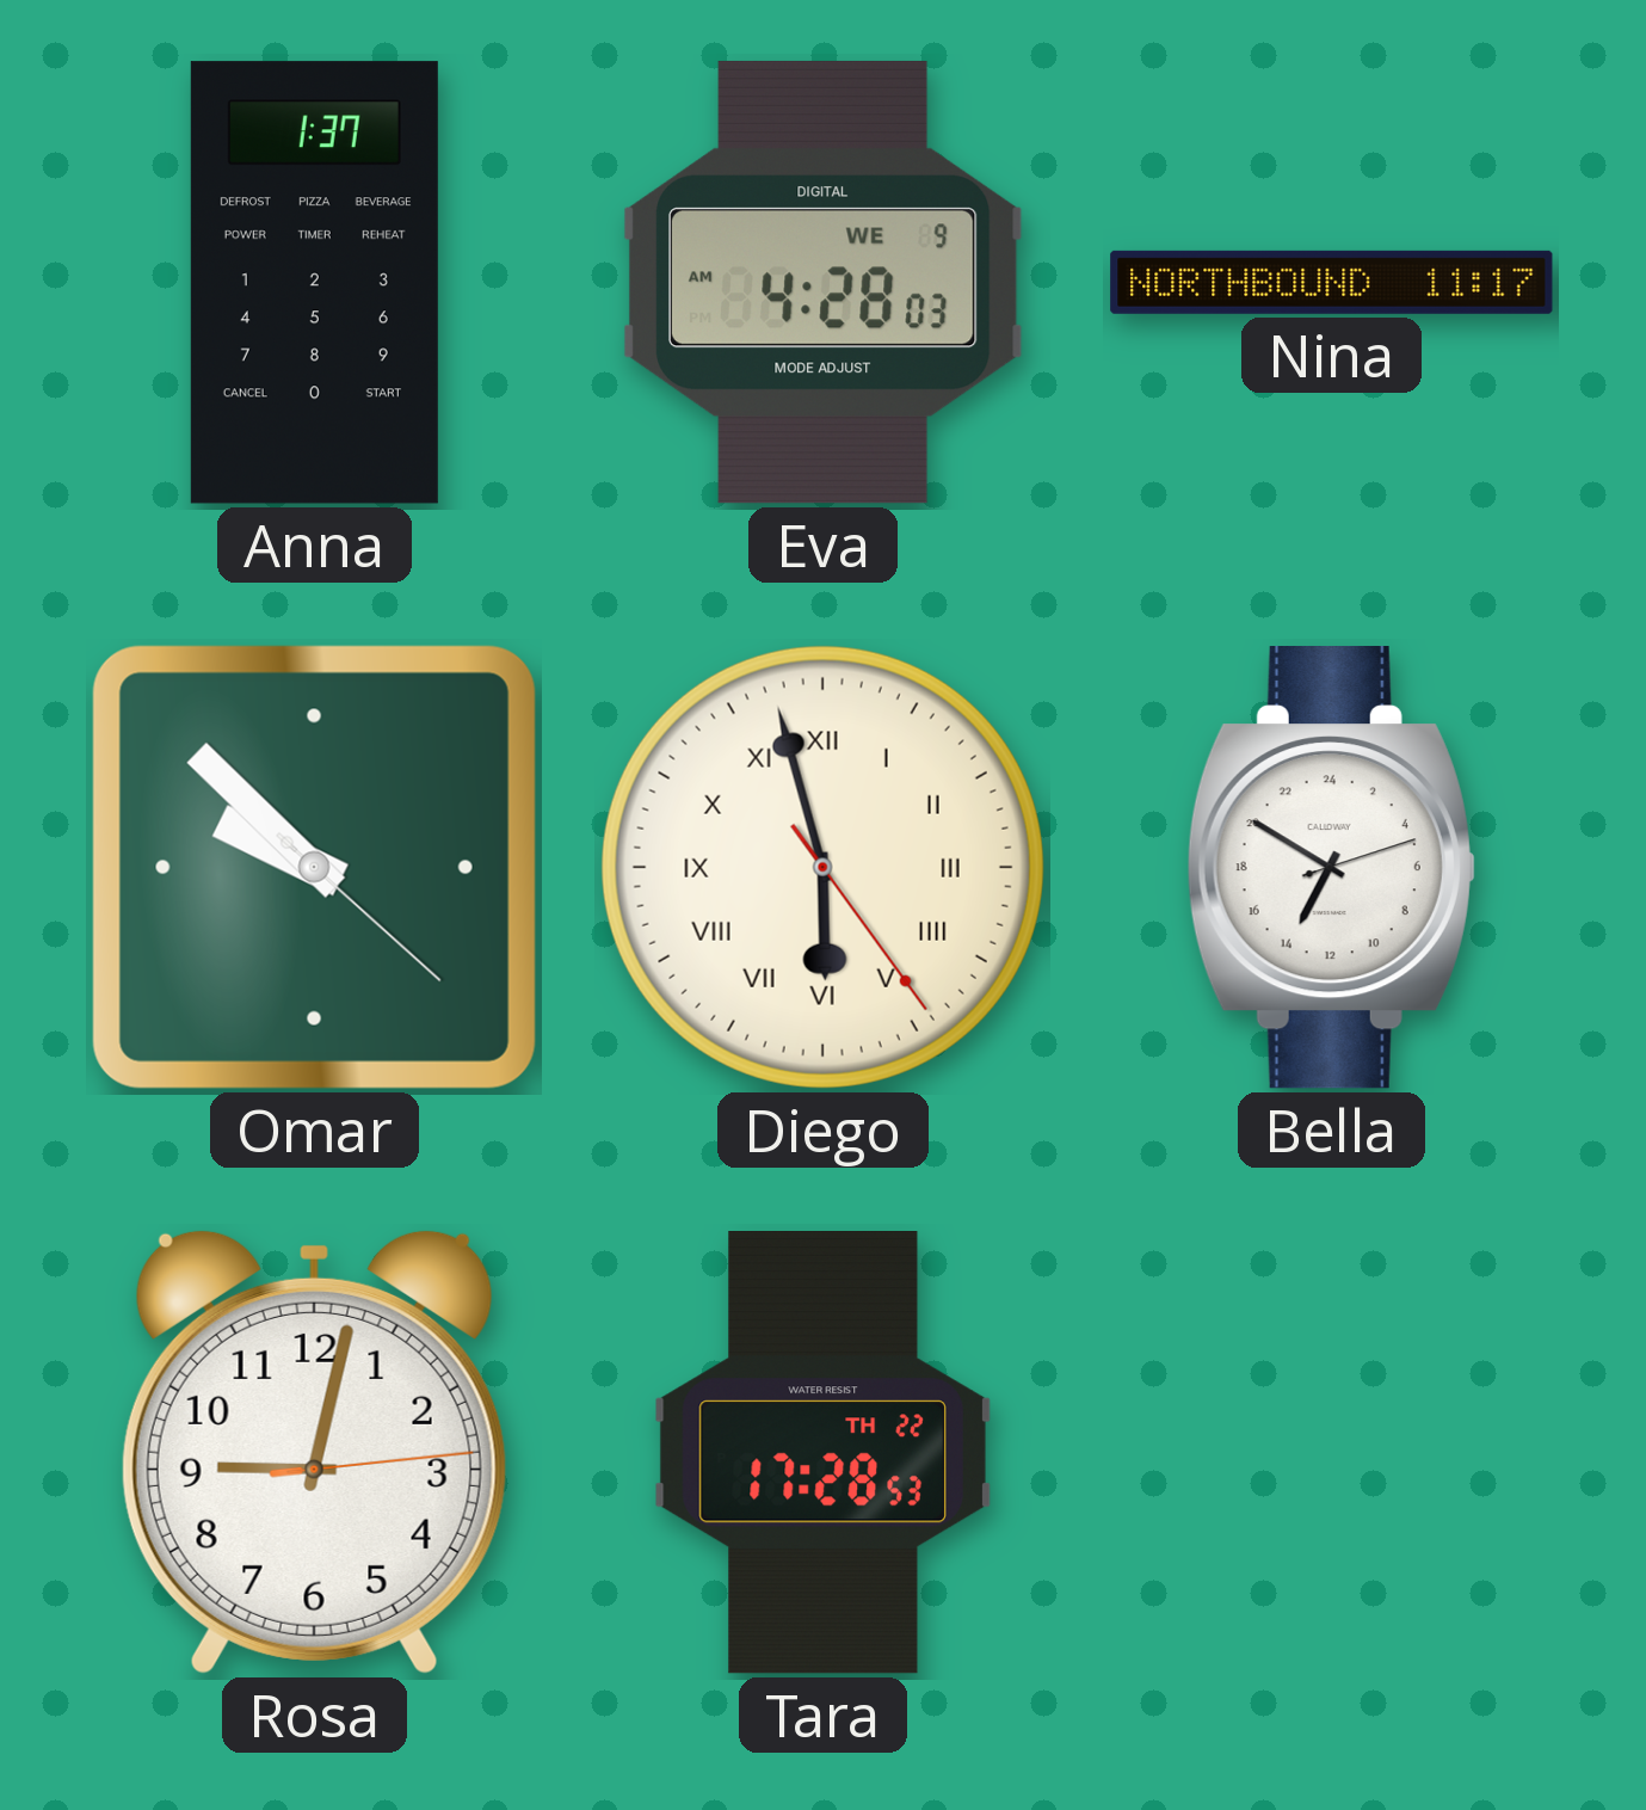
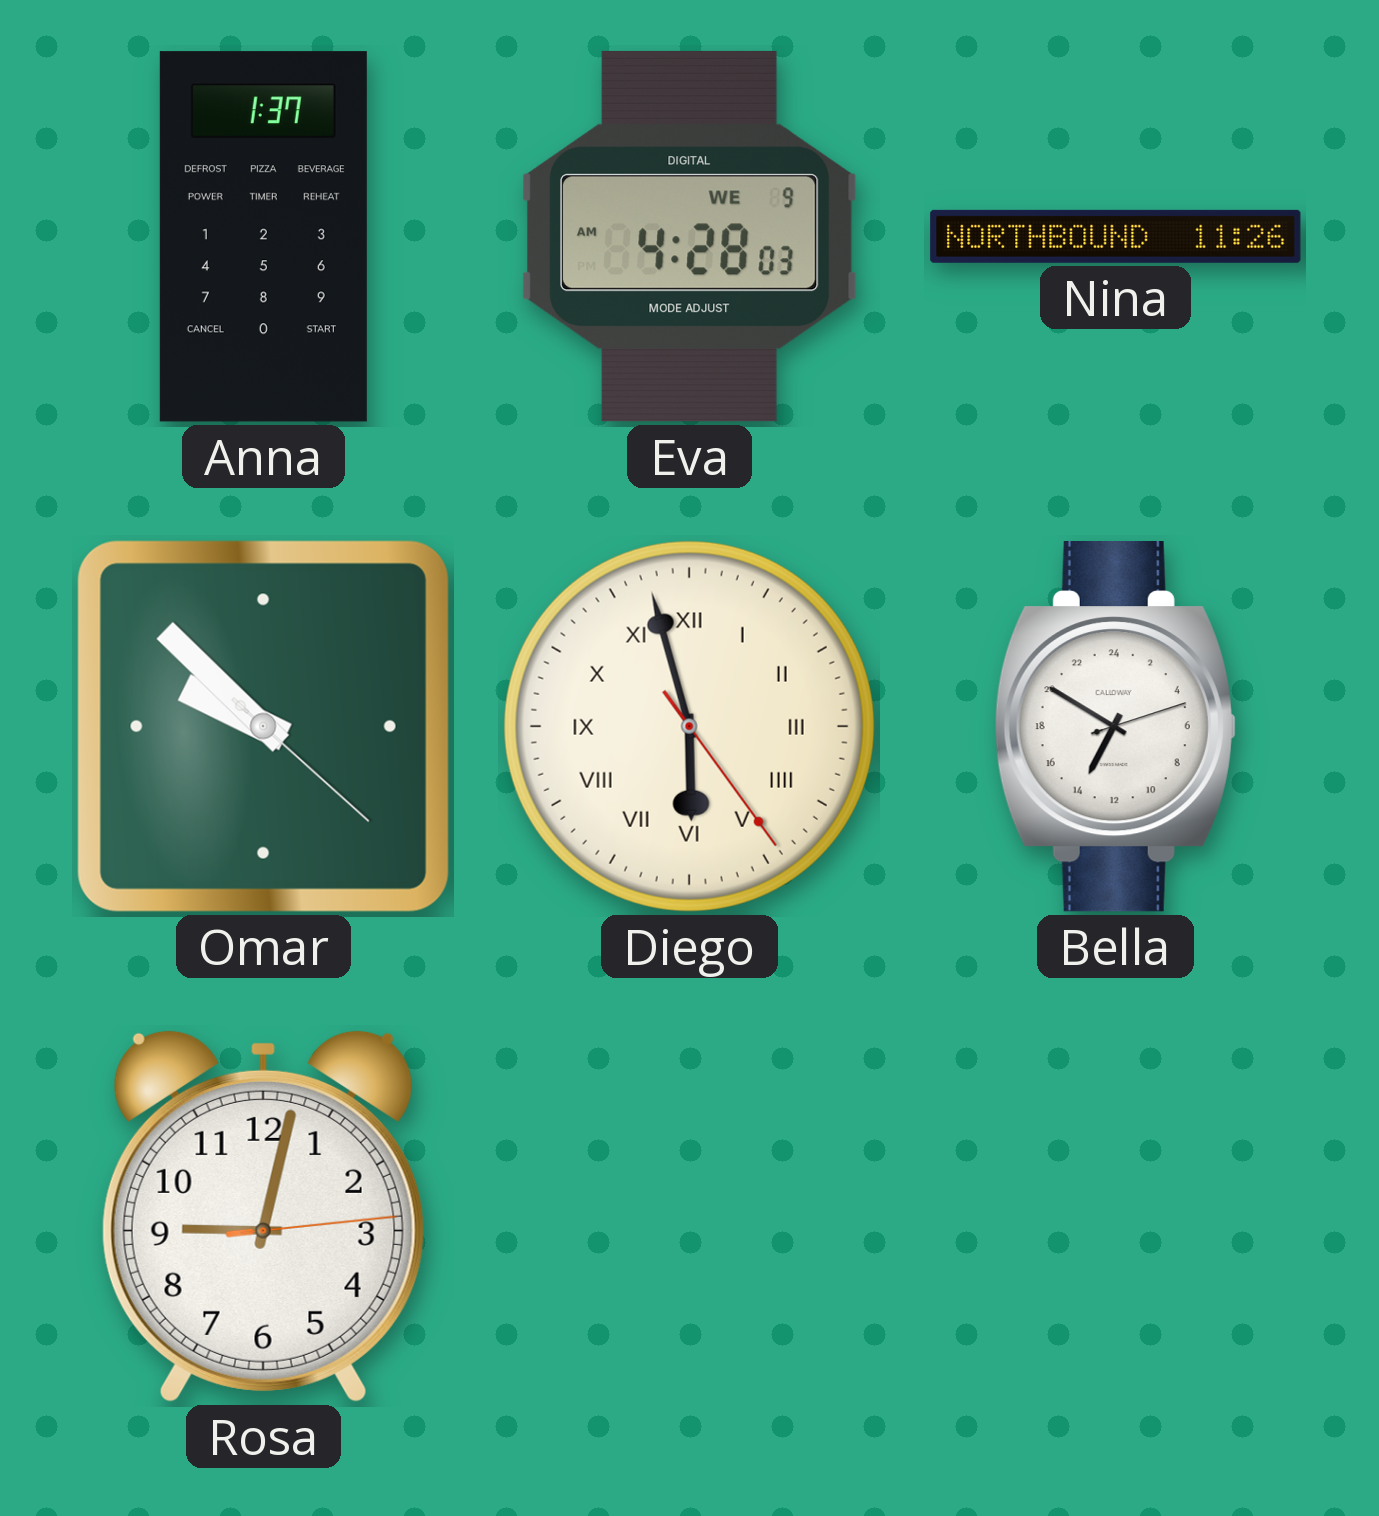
Nina: 11:17 -> 11:26
Tara: 17:28 -> none
